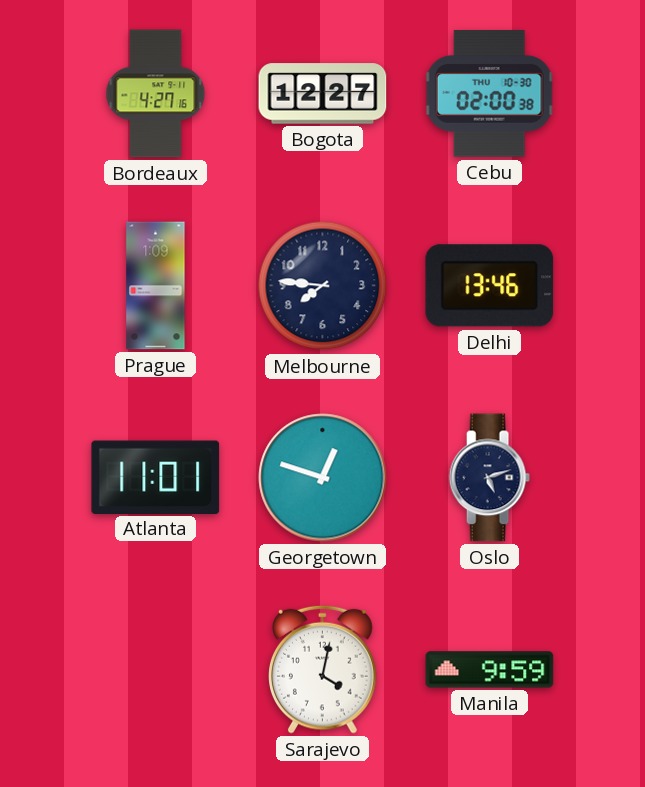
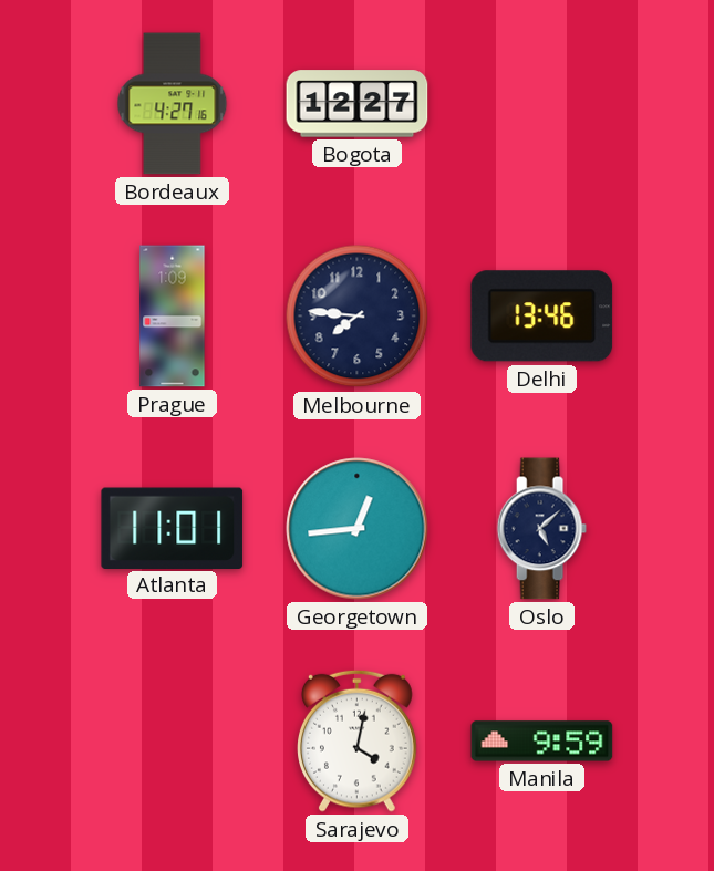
Cebu: 02:00 -> none
Georgetown: 12:48 -> 12:44
Oslo: 5:12 -> 5:08
